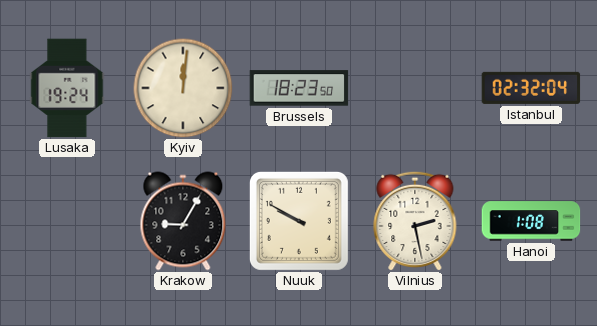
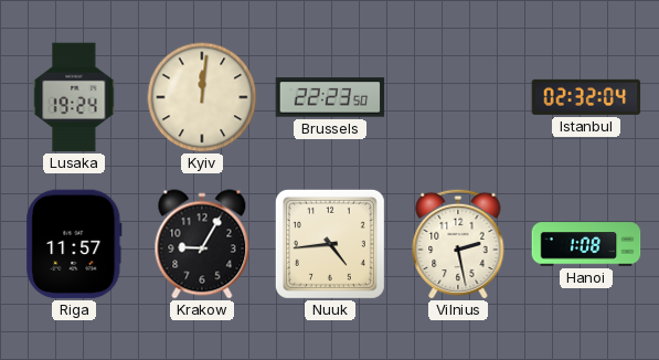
Brussels: 18:23 -> 22:23
Riga: none -> 11:57
Nuuk: 9:50 -> 4:44
